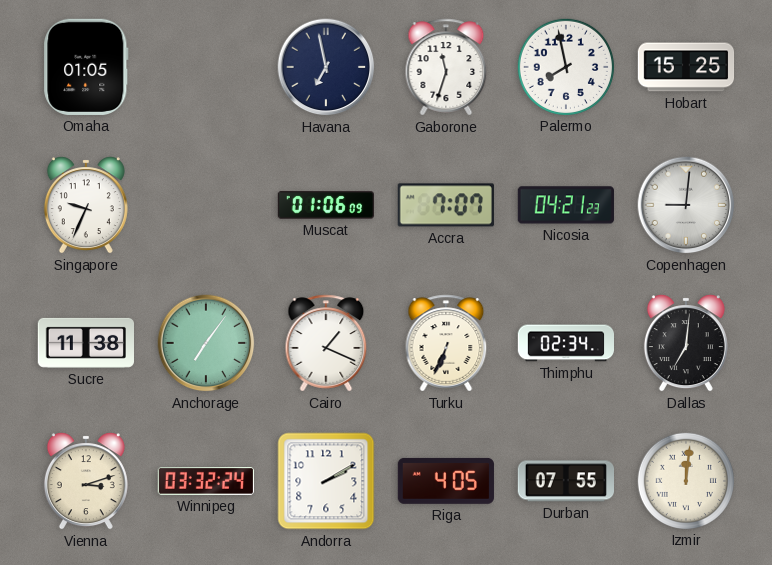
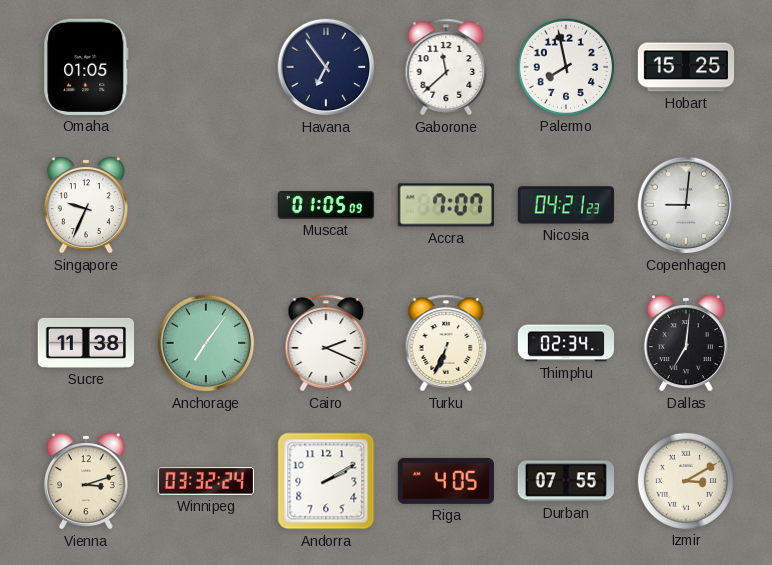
Havana: 6:58 -> 6:54
Gaborone: 11:33 -> 11:38
Muscat: 01:06 -> 01:05
Cairo: 1:19 -> 2:19
Izmir: 12:01 -> 3:10
